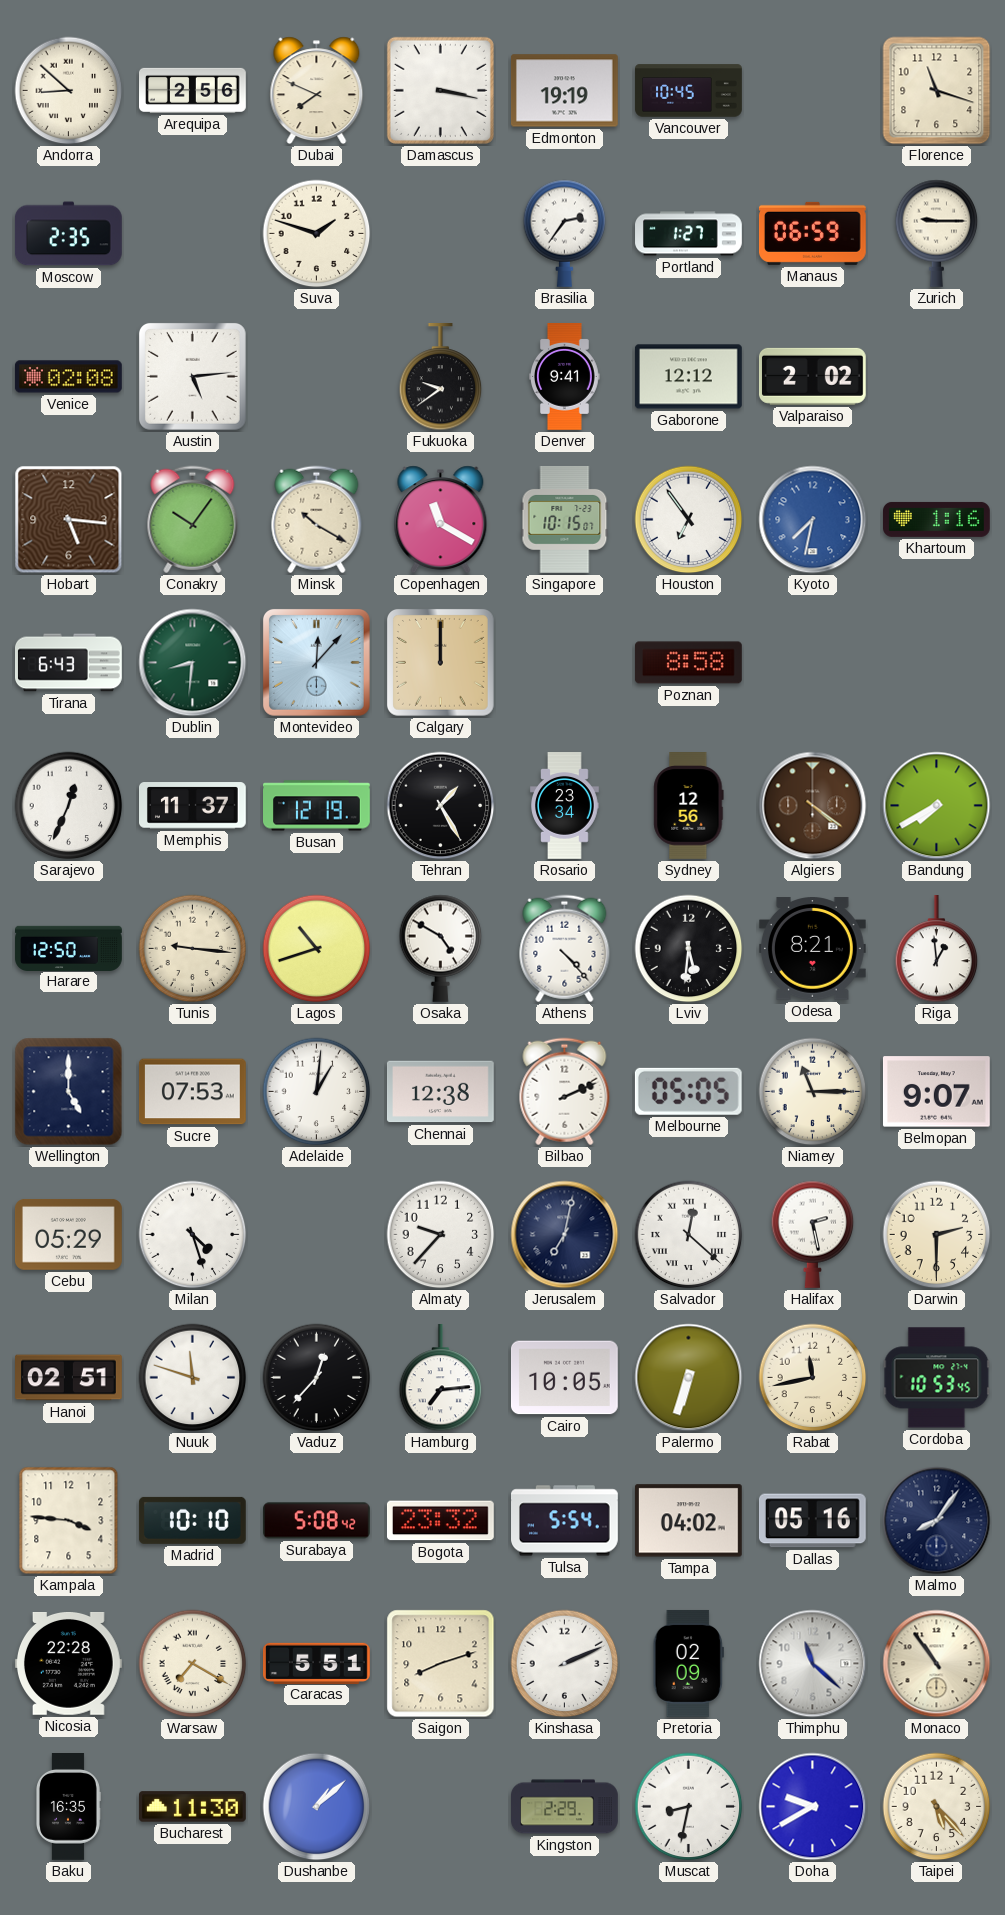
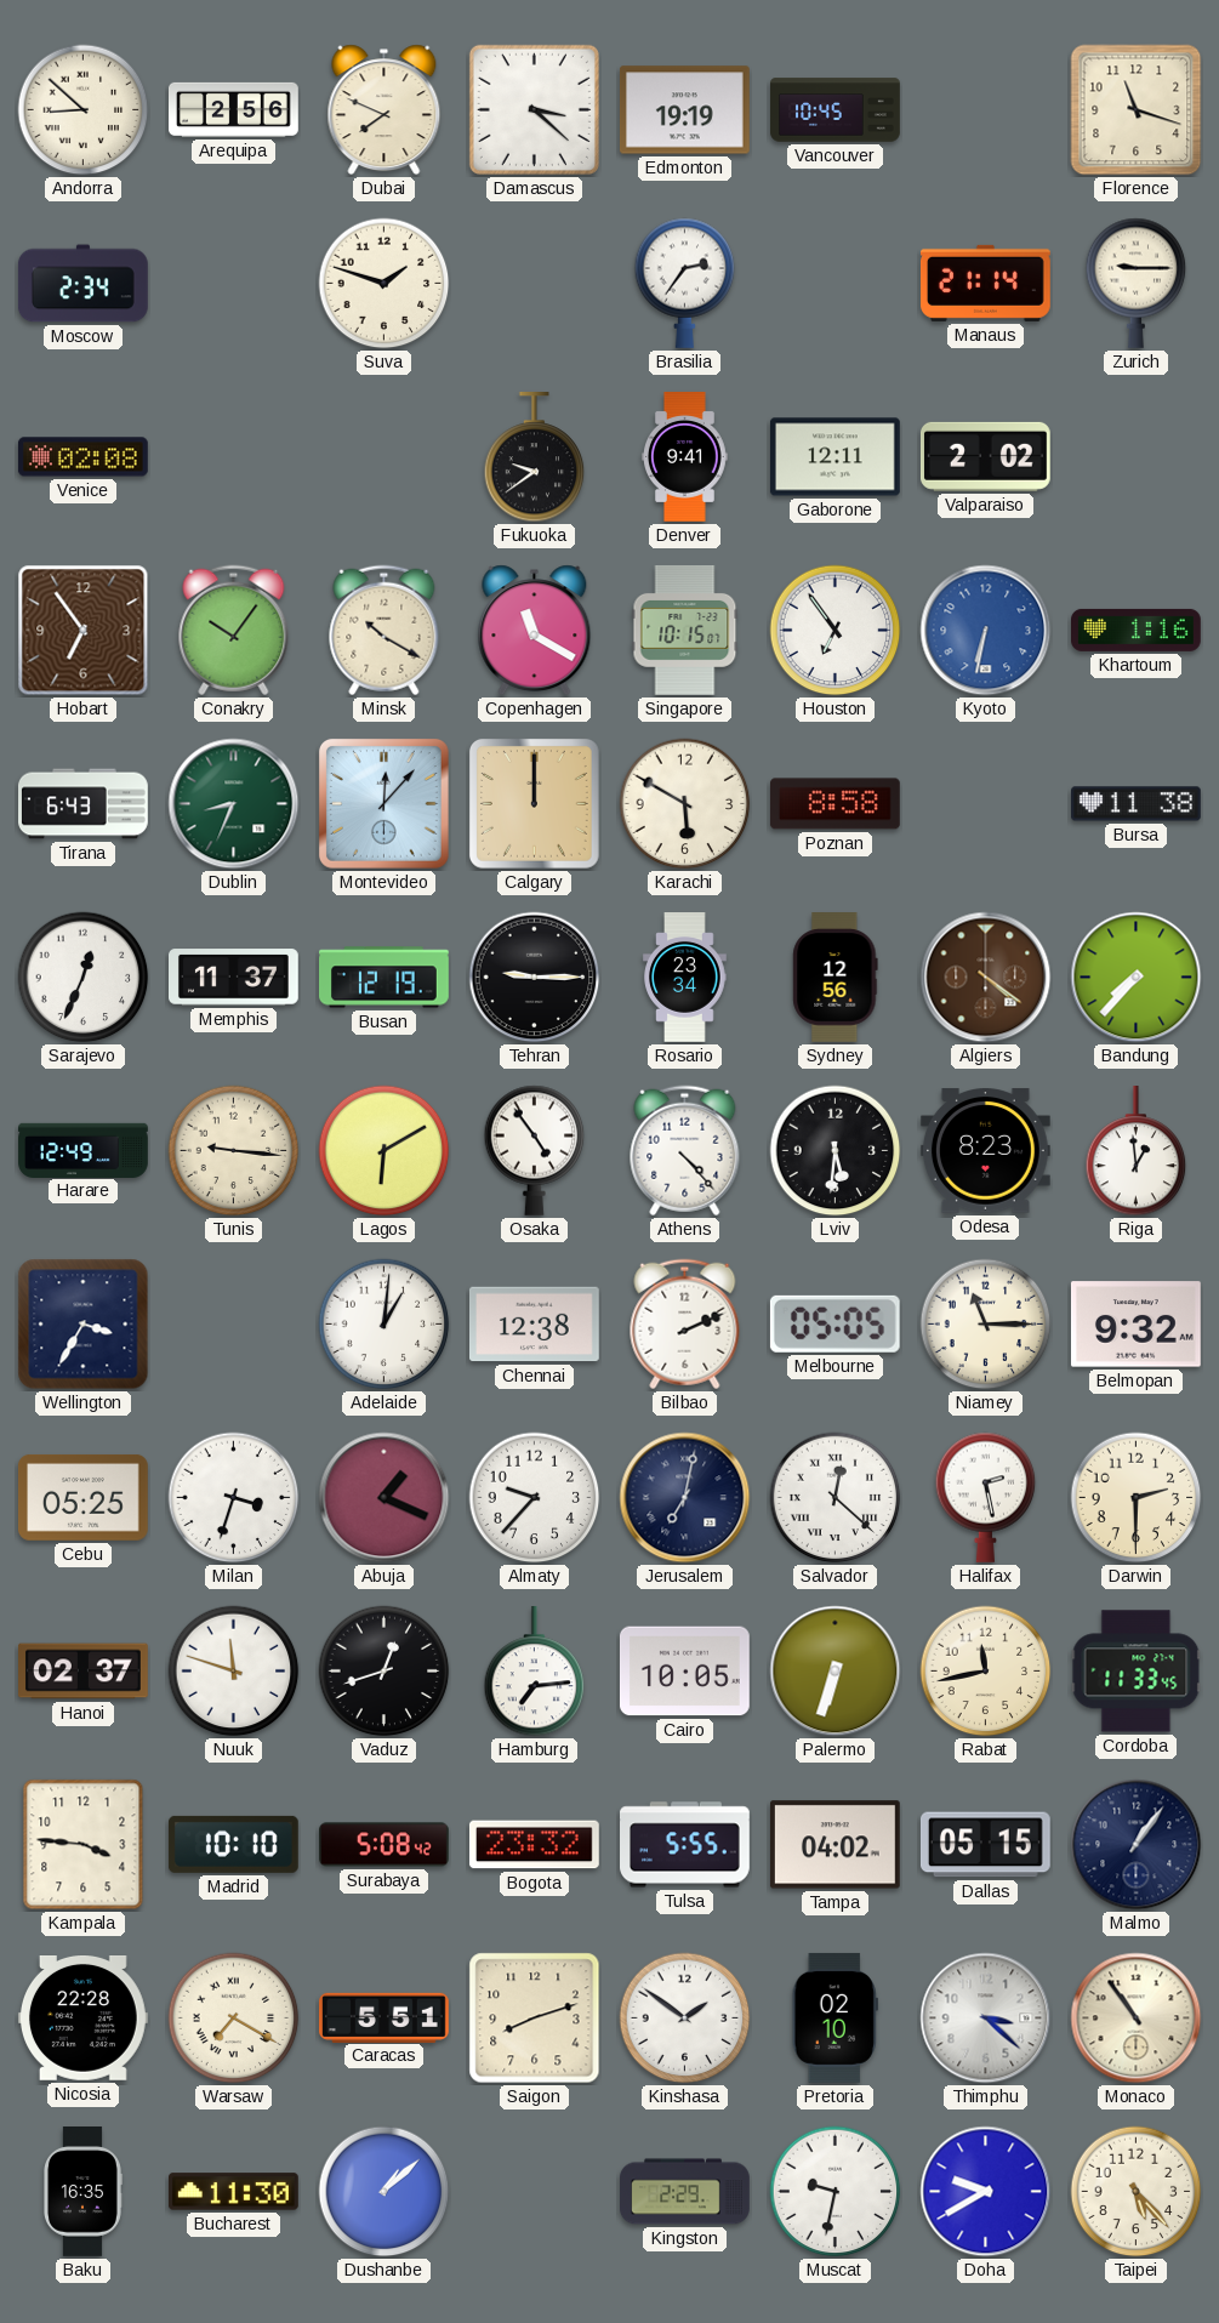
Damascus: 3:17 -> 3:22
Moscow: 2:35 -> 2:34
Portland: 1:27 -> none
Manaus: 06:59 -> 21:14
Austin: 5:14 -> none
Gaborone: 12:12 -> 12:11
Hobart: 5:16 -> 6:54
Kyoto: 7:32 -> 6:32
Dublin: 8:31 -> 8:34
Karachi: none -> 5:50
Bursa: none -> 11:38
Tehran: 1:25 -> 9:15
Bandung: 7:40 -> 7:37
Harare: 12:50 -> 12:49
Lagos: 10:42 -> 6:10
Osaka: 4:50 -> 4:54
Odesa: 8:21 -> 8:23
Wellington: 5:00 -> 3:35
Sucre: 07:53 -> none
Belmopan: 9:07 -> 9:32
Cebu: 05:29 -> 05:25
Milan: 4:27 -> 3:33
Abuja: none -> 1:19
Hanoi: 02:51 -> 02:37
Vaduz: 12:37 -> 12:42
Cordoba: 10:53 -> 11:33
Tulsa: 5:54 -> 5:55
Dallas: 05:16 -> 05:15
Malmo: 8:06 -> 1:06
Kinshasa: 2:11 -> 1:51
Pretoria: 02:09 -> 02:10
Thimphu: 11:22 -> 3:22
Muscat: 8:32 -> 9:32
